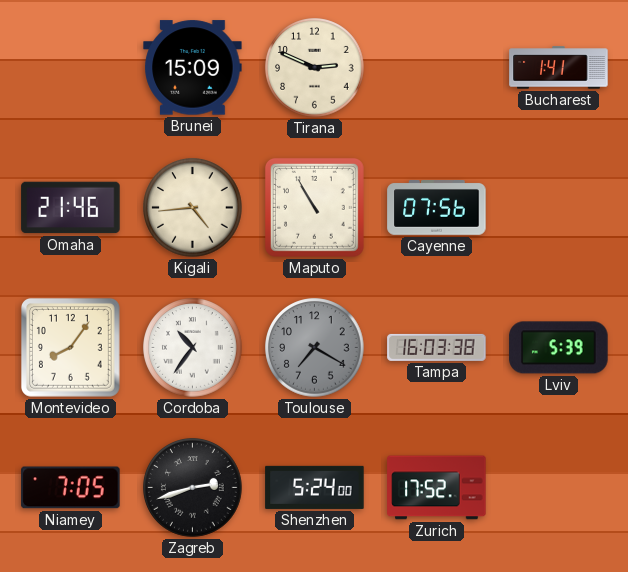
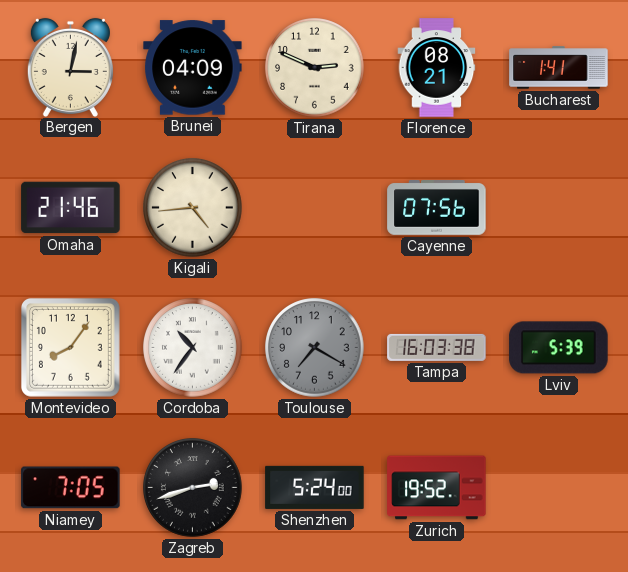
Bergen: none -> 3:02
Brunei: 15:09 -> 04:09
Florence: none -> 08:21
Maputo: 10:55 -> none
Zurich: 17:52 -> 19:52
